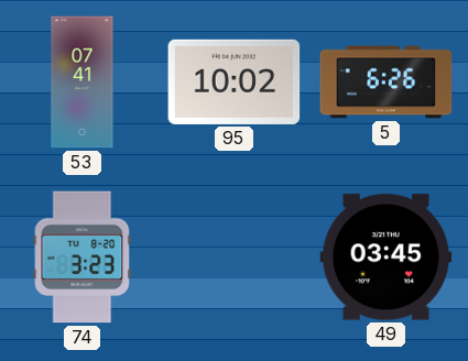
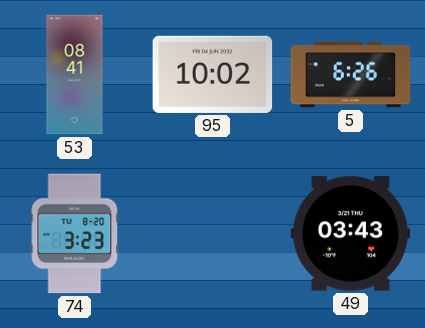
53: 07:41 -> 08:41
49: 03:45 -> 03:43
